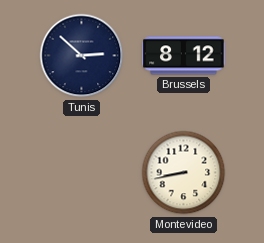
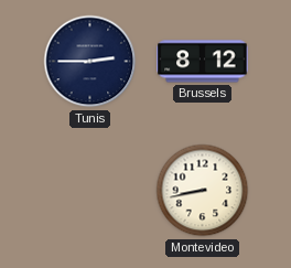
Tunis: 2:52 -> 2:45
